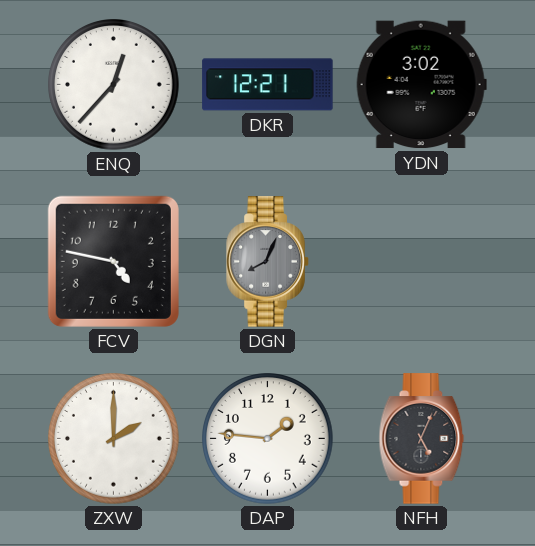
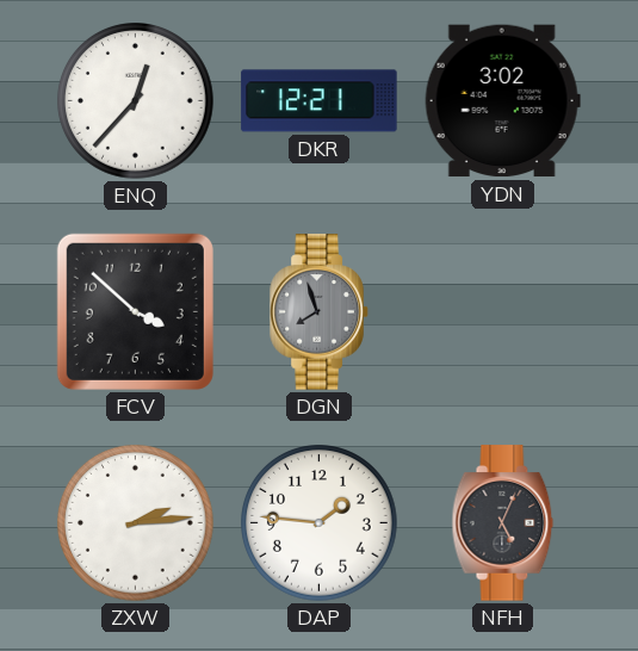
FCV: 4:47 -> 3:52
DGN: 8:04 -> 7:57
ZXW: 2:00 -> 2:14
